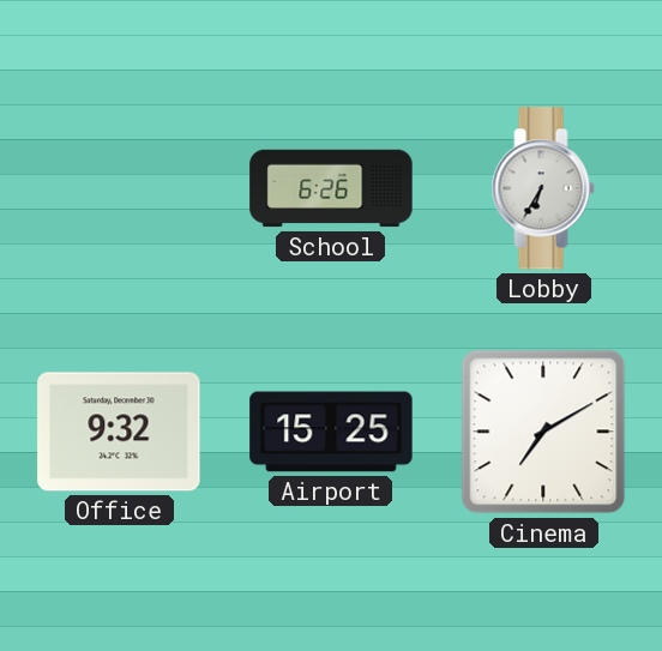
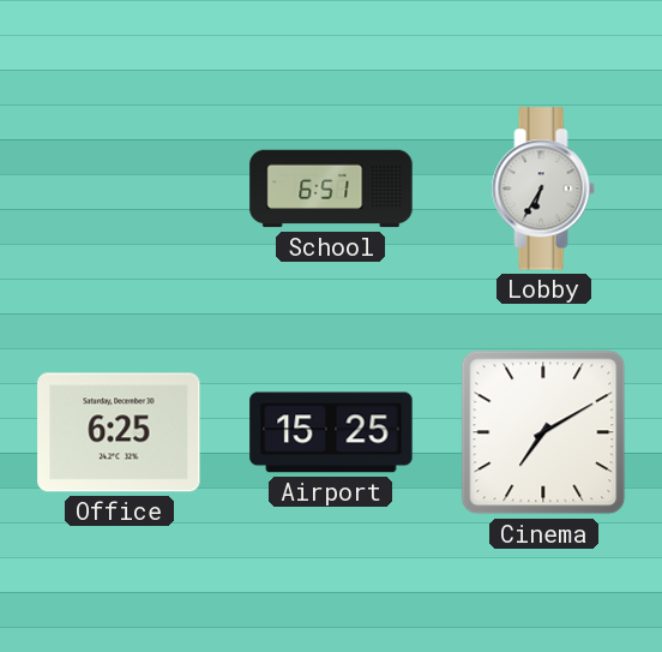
School: 6:26 -> 6:51
Office: 9:32 -> 6:25
